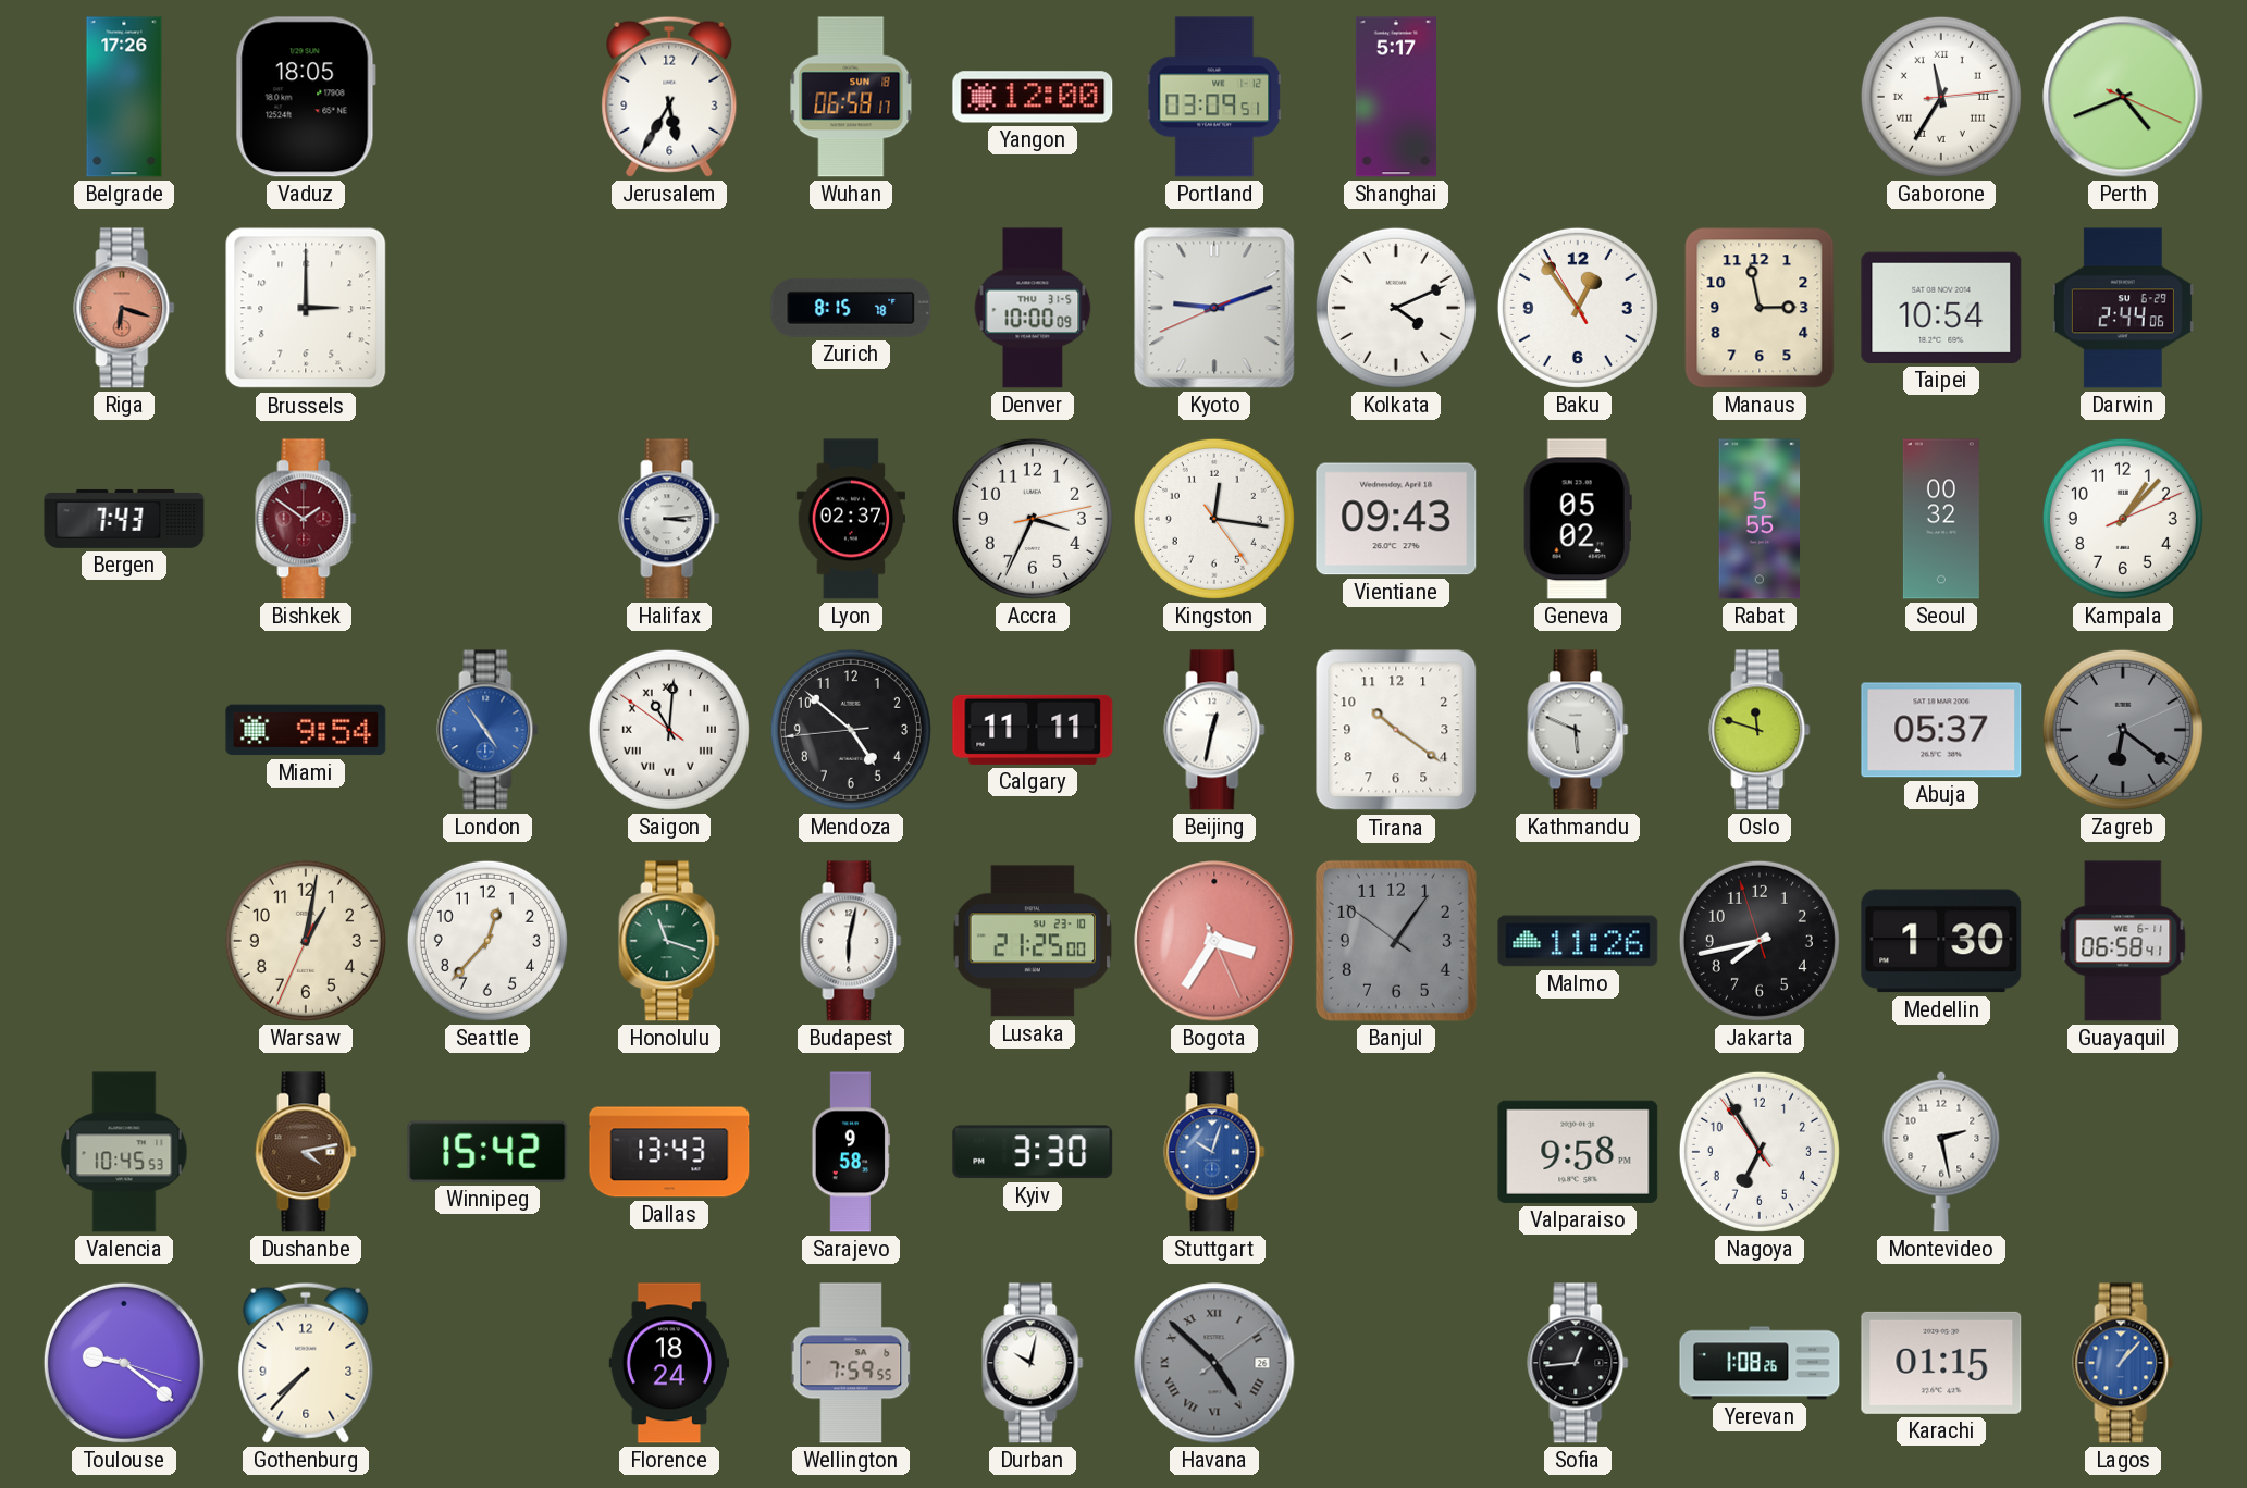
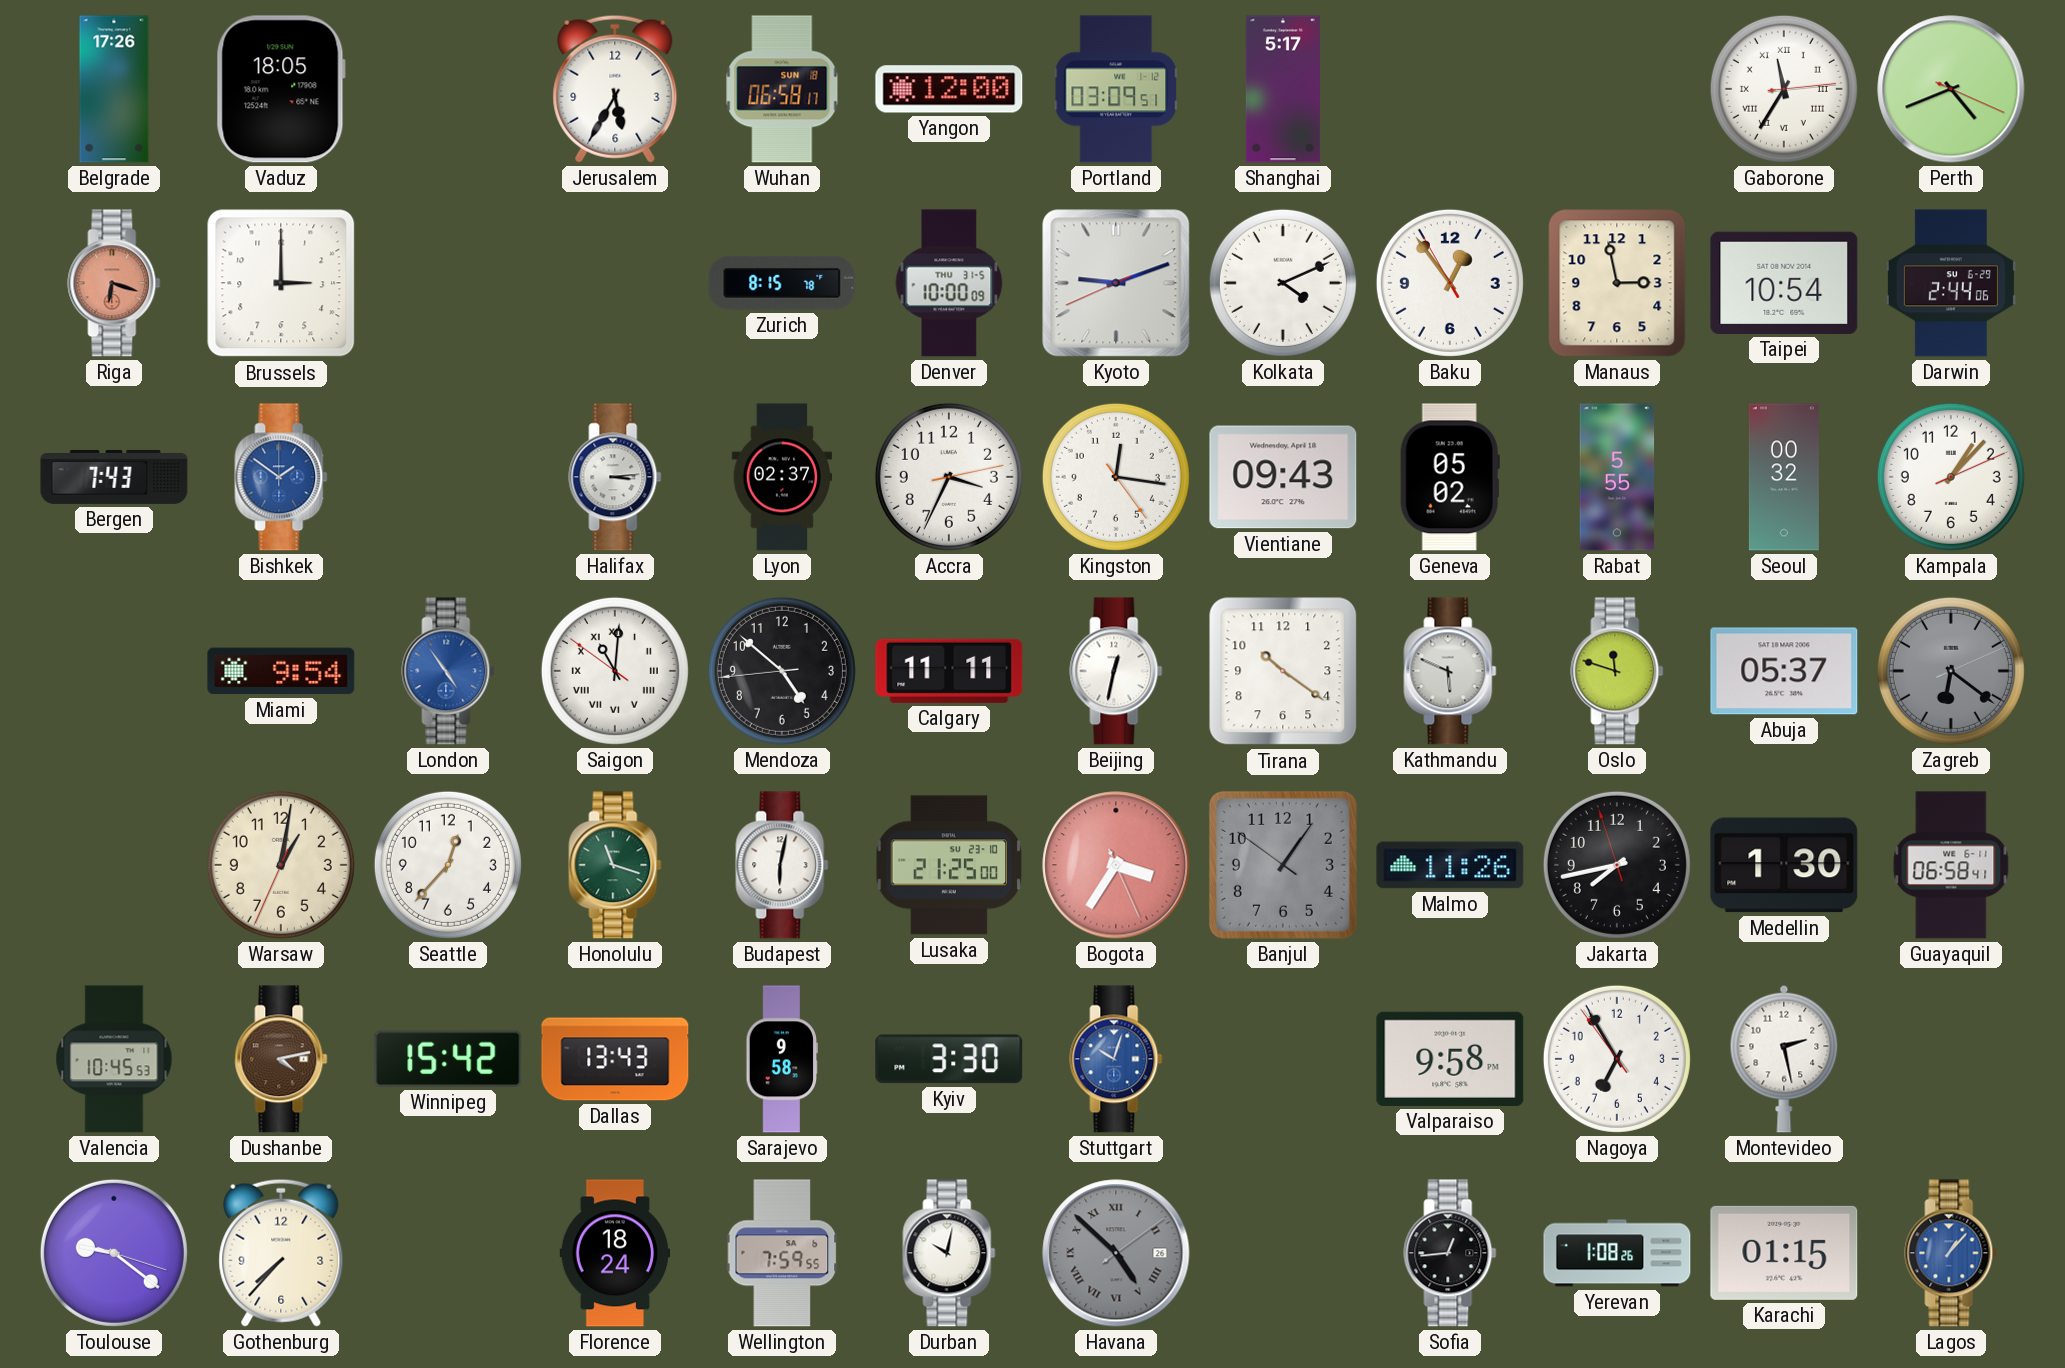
Bishkek dial: burgundy -> blue
